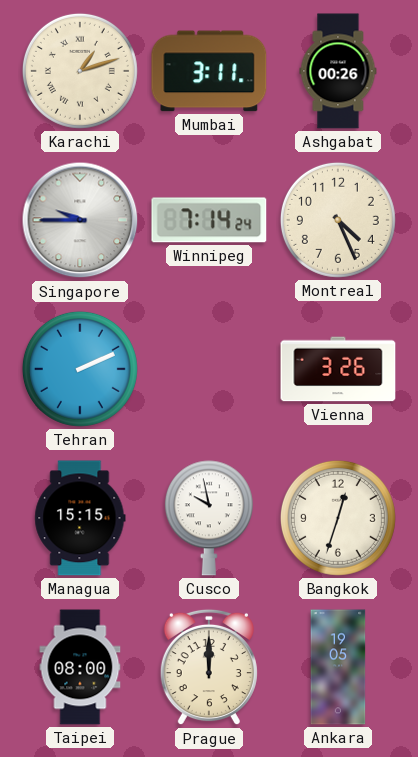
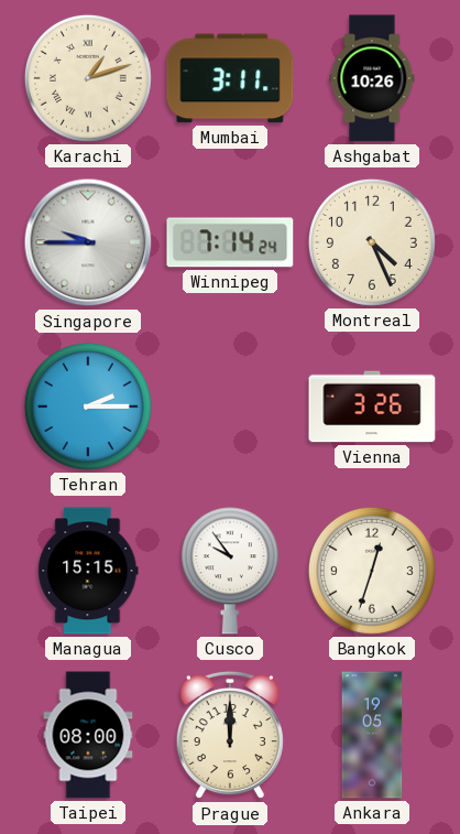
Ashgabat: 00:26 -> 10:26
Tehran: 2:11 -> 2:15
Cusco: 9:58 -> 9:54
